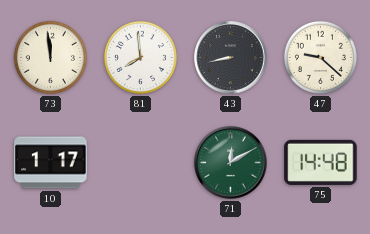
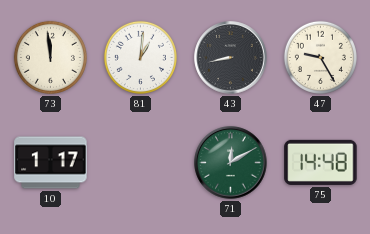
81: 7:59 -> 1:01
47: 9:22 -> 9:25
